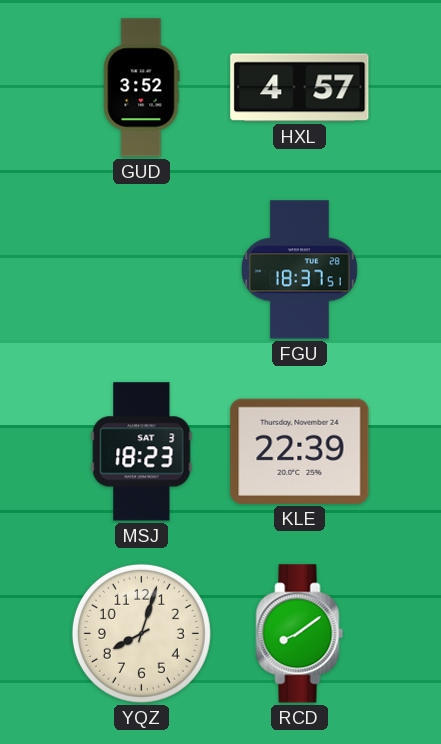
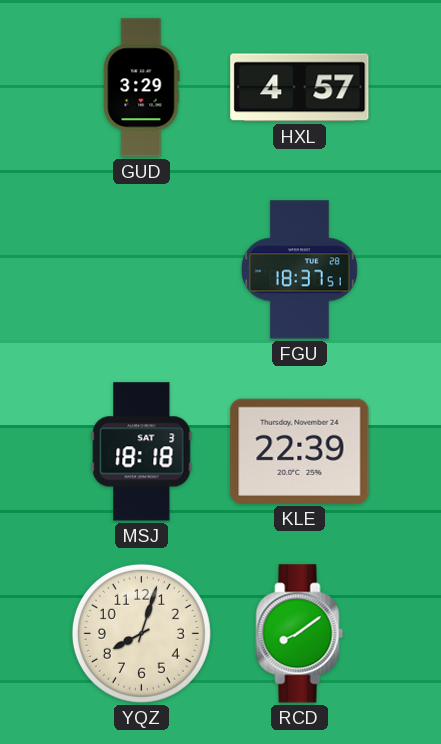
GUD: 3:52 -> 3:29
MSJ: 18:23 -> 18:18
